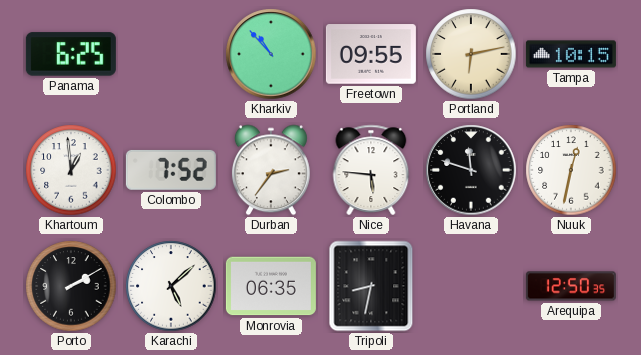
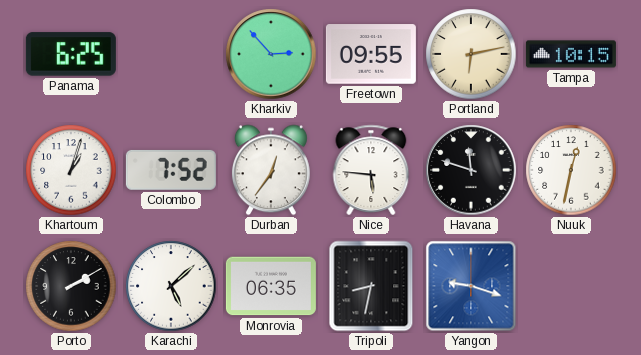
Kharkiv: 10:53 -> 2:53
Khartoum: 12:59 -> 1:03
Durban: 2:36 -> 12:36
Yangon: none -> 9:18
Arequipa: 12:50 -> none
